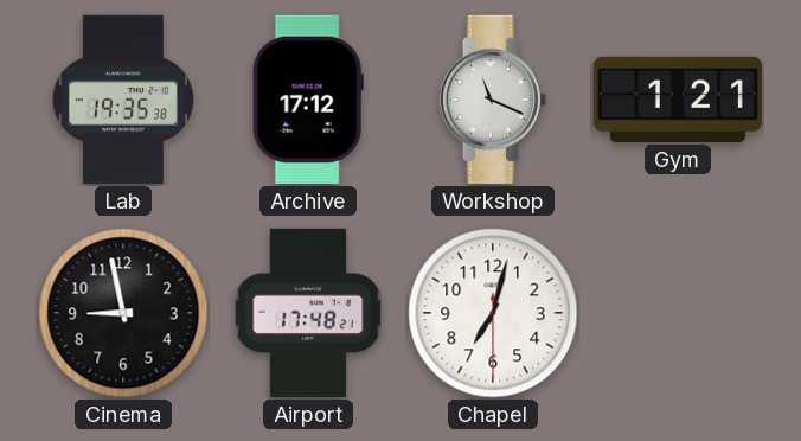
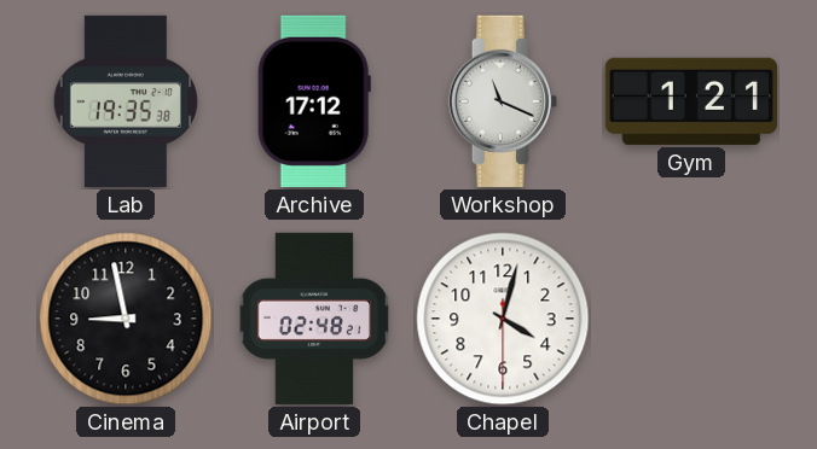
Airport: 17:48 -> 02:48
Chapel: 7:02 -> 4:02
